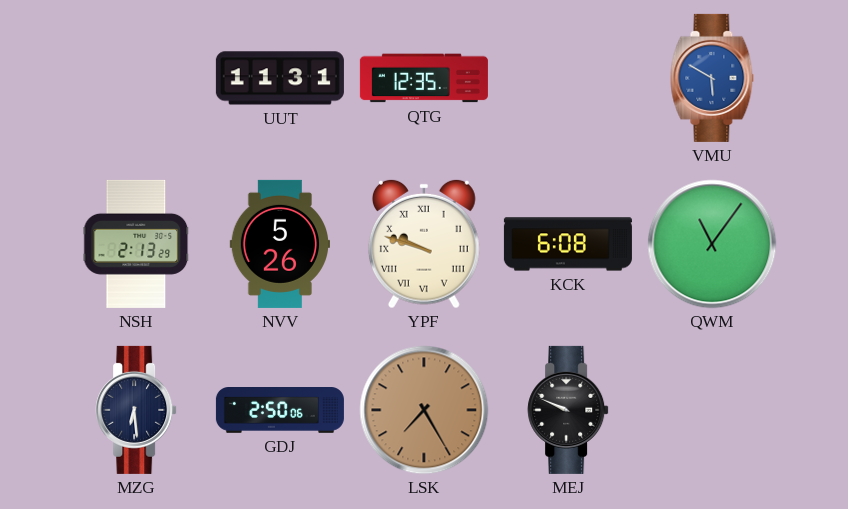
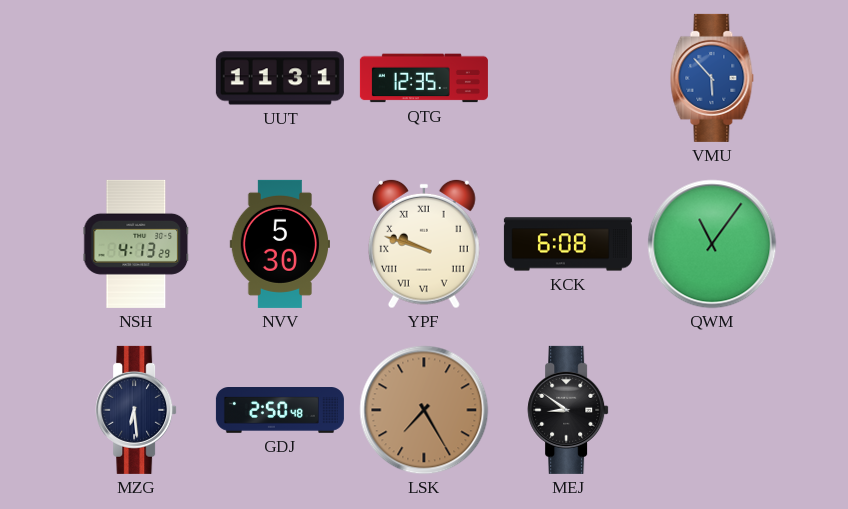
VMU: 5:50 -> 5:53
NSH: 2:13 -> 4:13
NVV: 5:26 -> 5:30
GDJ: 2:50:06 -> 2:50:48
MEJ: 9:49 -> 8:51
